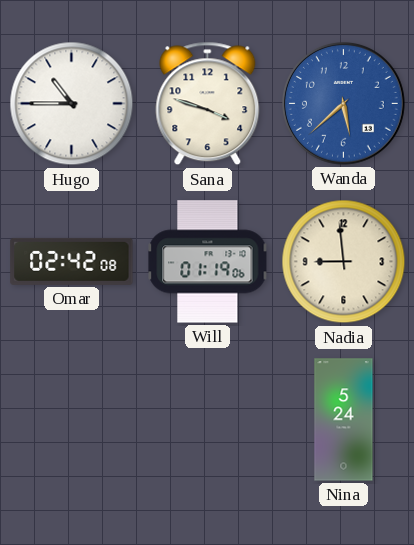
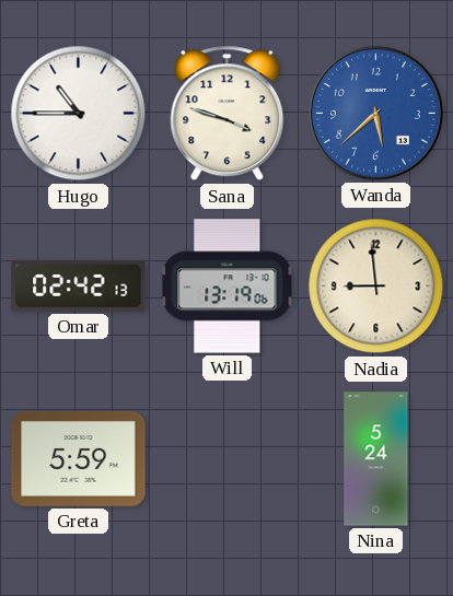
Omar: 02:42:08 -> 02:42:13
Will: 01:19 -> 13:19
Greta: none -> 5:59
